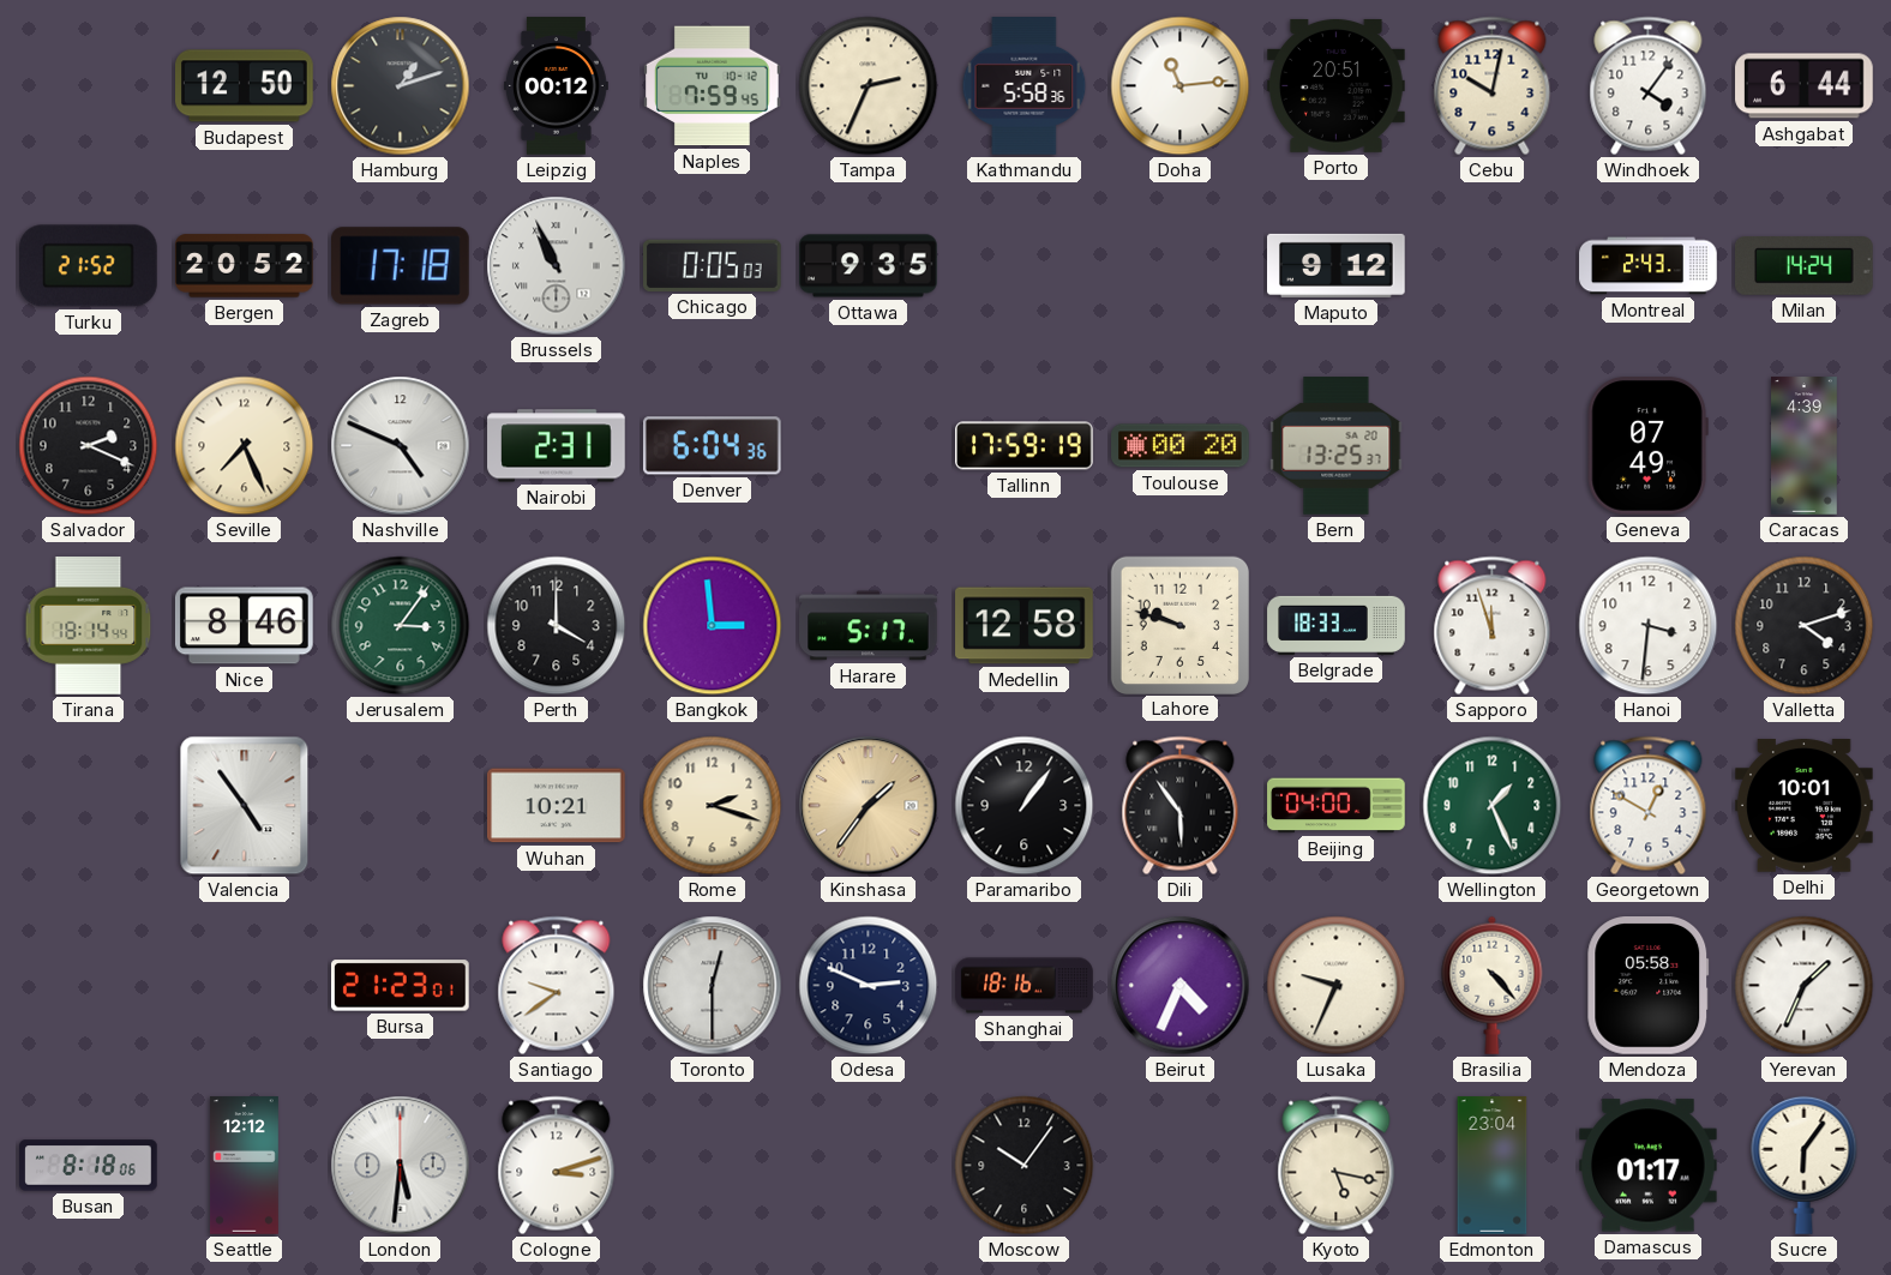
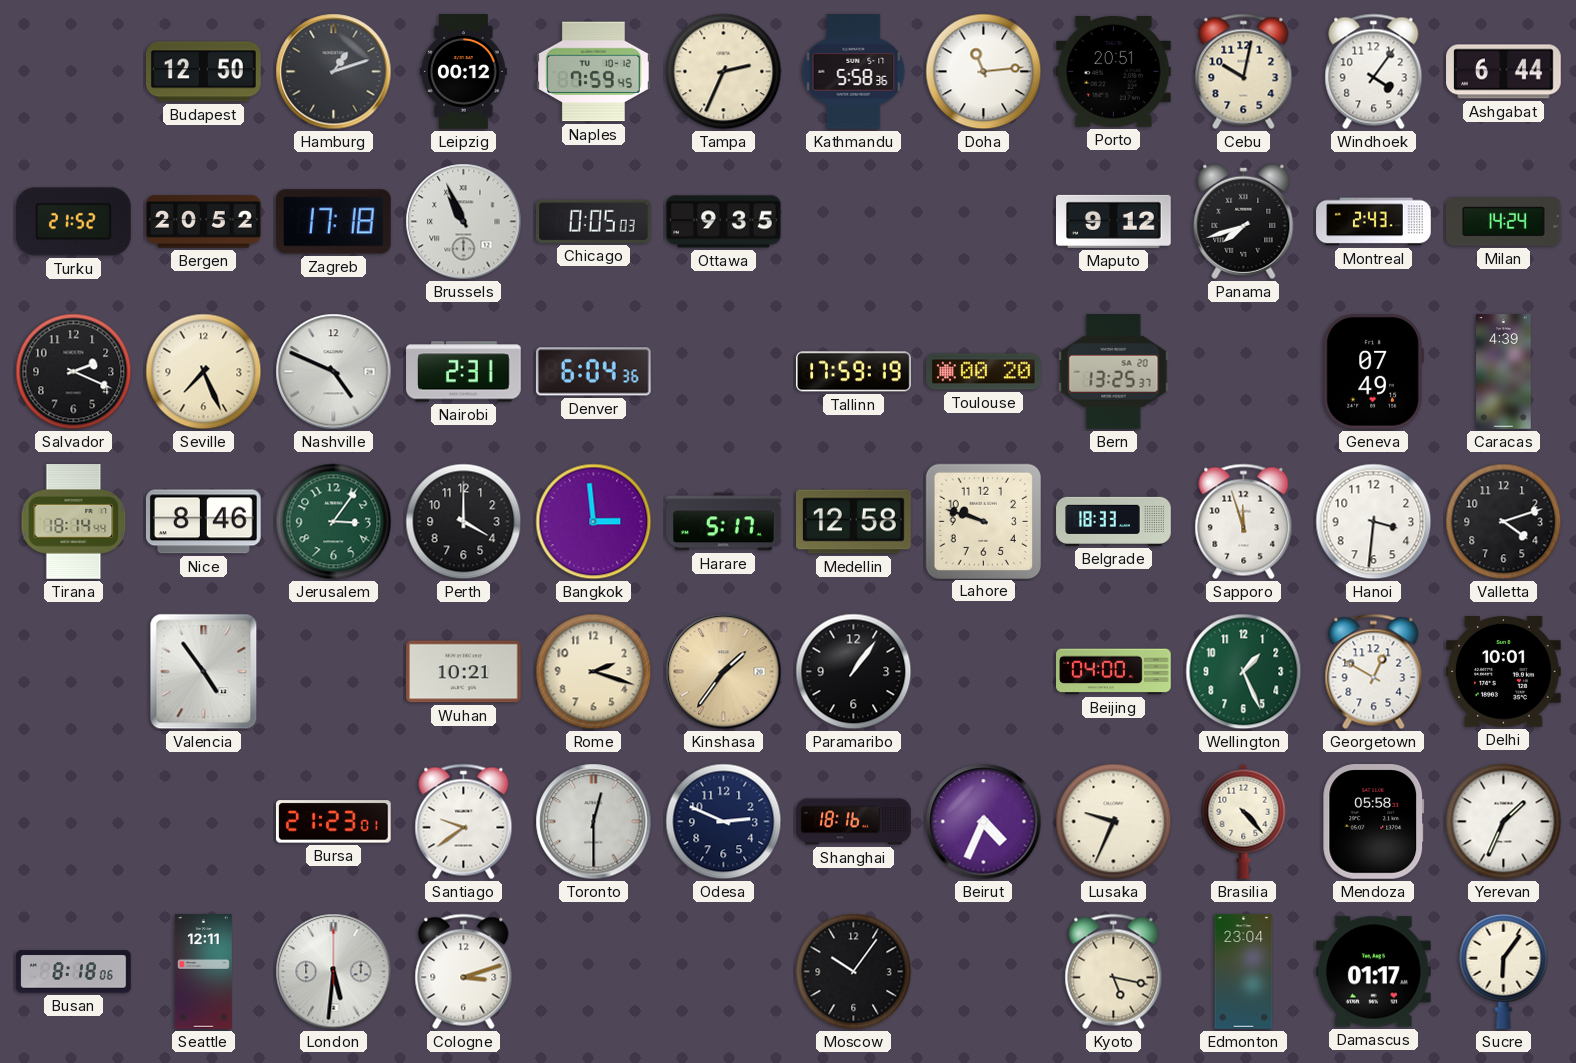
Panama: none -> 7:42
Dili: 5:54 -> none
Seattle: 12:12 -> 12:11
